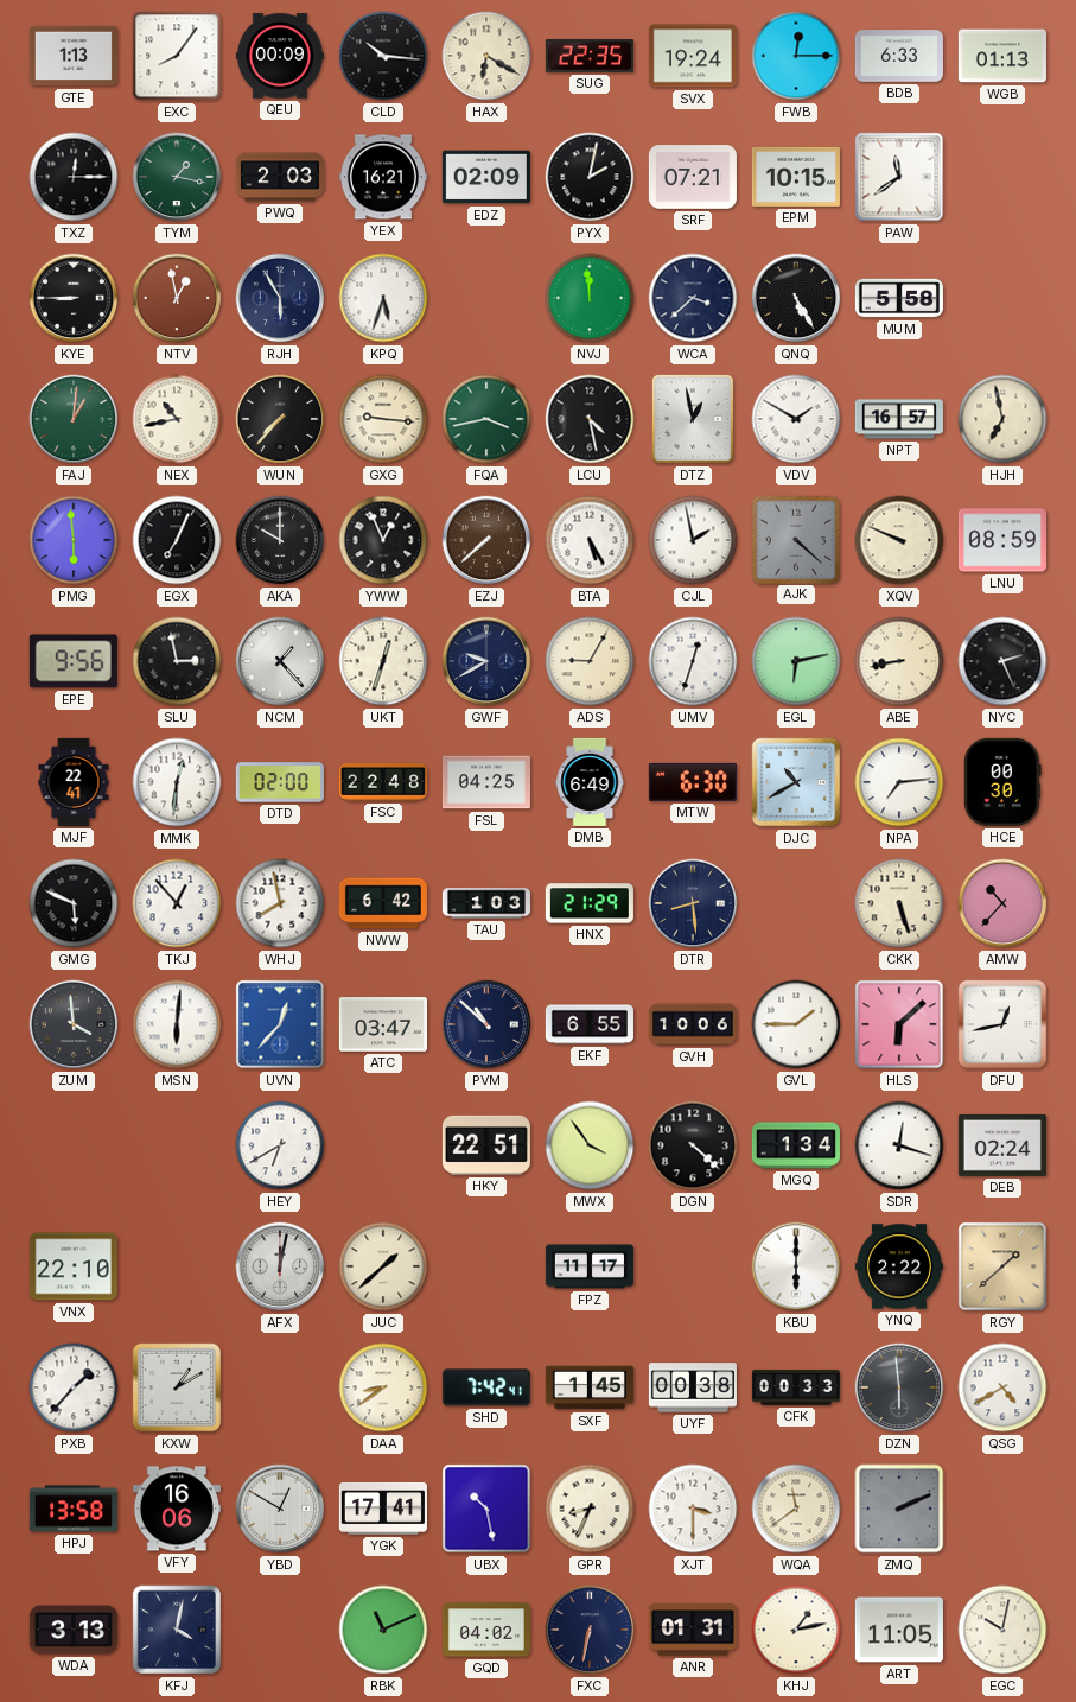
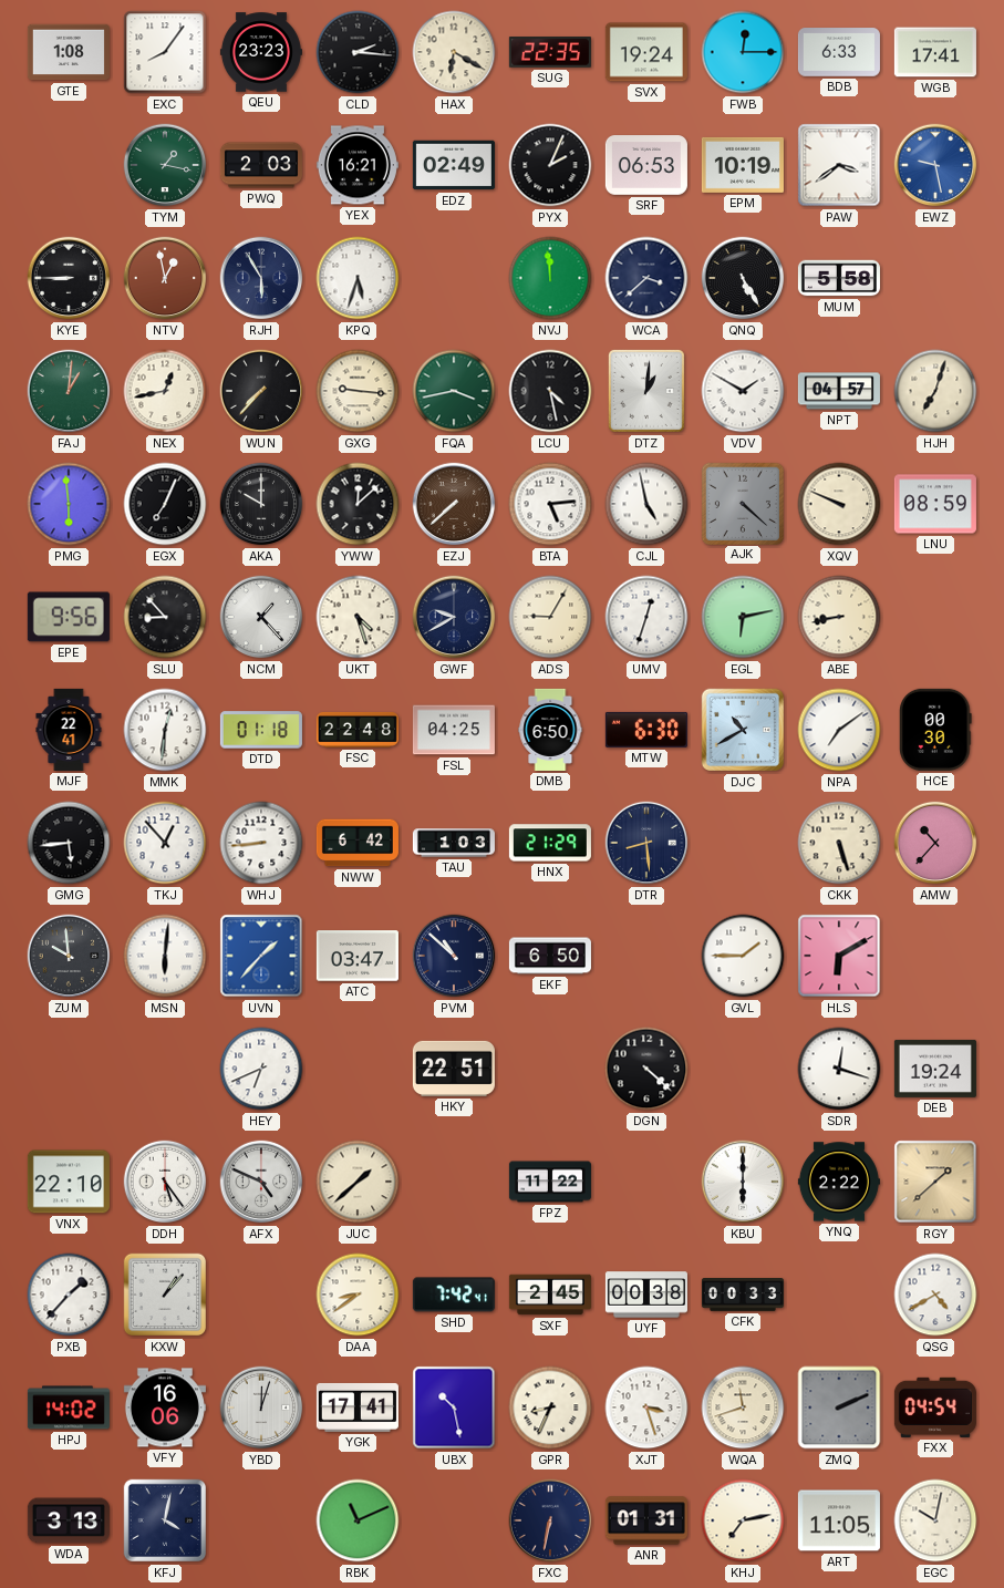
GTE: 1:13 -> 1:08
QEU: 00:09 -> 23:23
CLD: 10:16 -> 2:16
WGB: 01:13 -> 17:41
TXZ: 12:15 -> none
EDZ: 02:09 -> 02:49
PYX: 2:02 -> 2:04
SRF: 07:21 -> 06:53
EPM: 10:15 -> 10:19
PAW: 11:39 -> 3:39
EWZ: none -> 9:28
NEX: 10:43 -> 12:43
DTZ: 12:58 -> 1:01
NPT: 16:57 -> 04:57
HJH: 6:58 -> 7:03
YWW: 12:56 -> 12:08
BTA: 5:25 -> 5:14
CJL: 1:58 -> 4:58
SLU: 2:58 -> 8:53
UKT: 12:33 -> 4:27
NYC: 2:26 -> none
DTD: 02:00 -> 01:18
DMB: 6:49 -> 6:50
NPA: 7:14 -> 7:09
GMG: 5:49 -> 5:44
WHJ: 7:58 -> 8:44
ZUM: 3:59 -> 9:59
UVN: 12:37 -> 1:37
EKF: 6:55 -> 6:50
GVH: 10:06 -> none
HLS: 6:08 -> 6:10
DFU: 12:43 -> none
HEY: 6:40 -> 6:41
MWX: 3:54 -> none
MGQ: 1:34 -> none
DEB: 02:24 -> 19:24
DDH: none -> 5:24
AFX: 12:02 -> 4:49
FPZ: 11:17 -> 11:22
KXW: 1:10 -> 1:07
SXF: 1:45 -> 2:45
DZN: 5:59 -> none
HPJ: 13:58 -> 14:02
YBD: 12:50 -> 12:03
XJT: 3:30 -> 3:27
WQA: 11:39 -> 11:42
FXX: none -> 04:54
GQD: 04:02 -> none
KHJ: 1:13 -> 7:13
